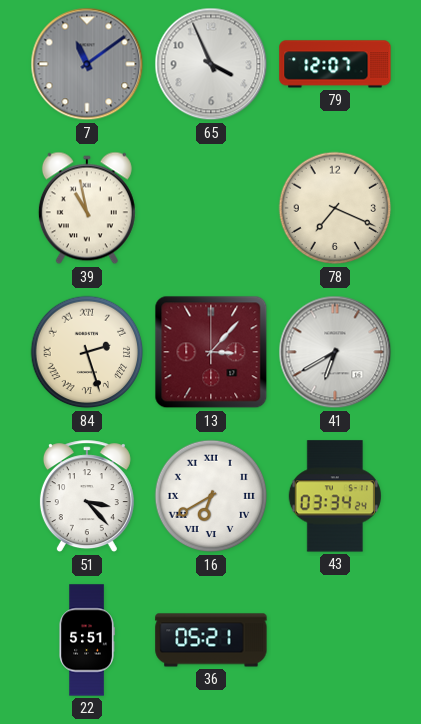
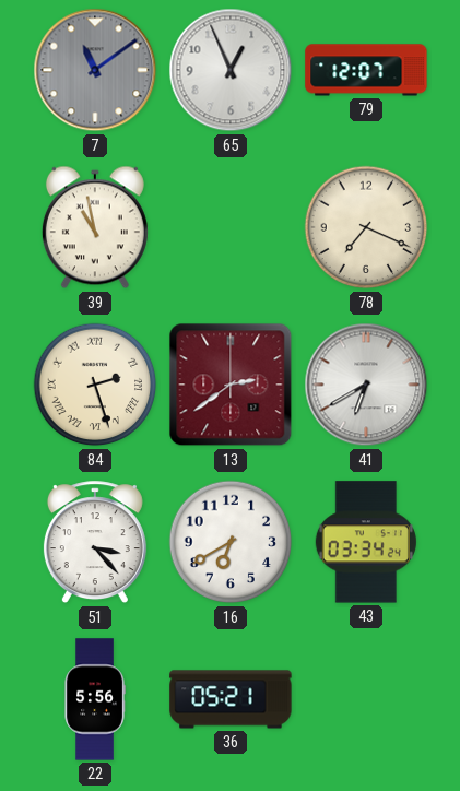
65: 3:56 -> 12:56
13: 3:07 -> 2:39
16 numerals: Roman -> Arabic
22: 5:51 -> 5:56
